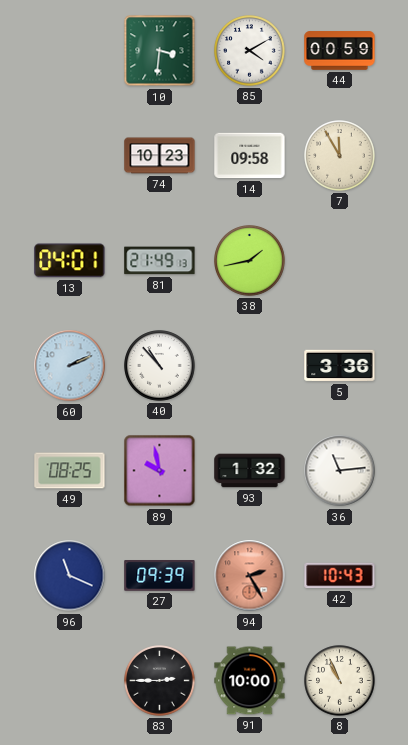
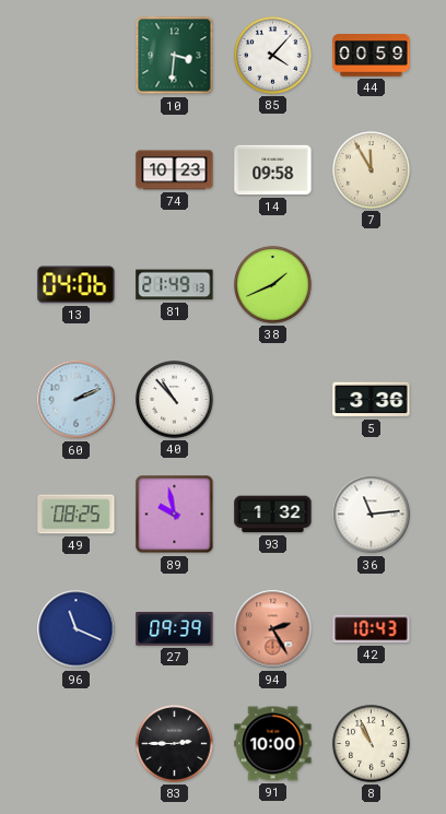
85: 4:10 -> 4:07
13: 04:01 -> 04:06
38: 1:43 -> 1:41
